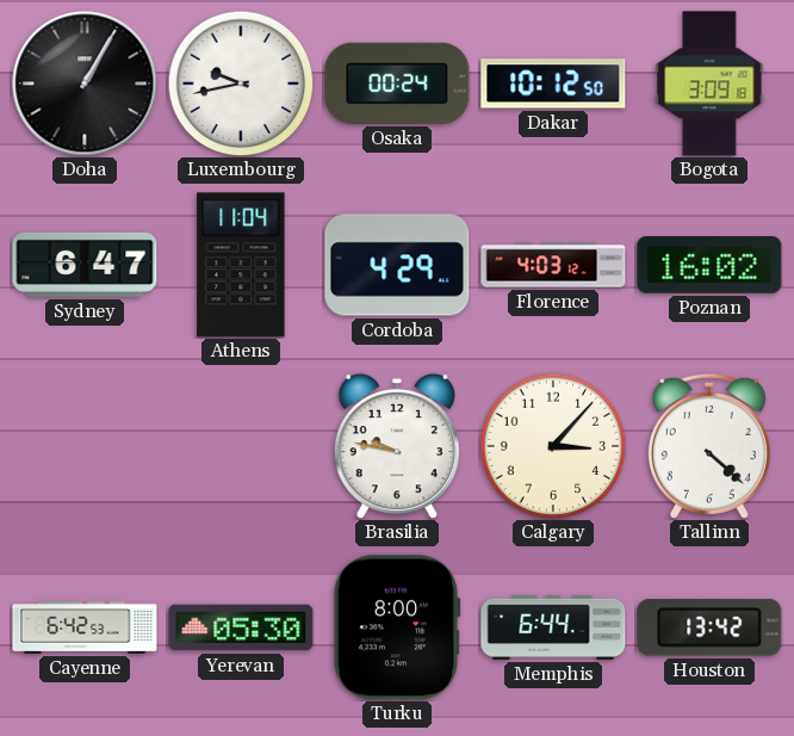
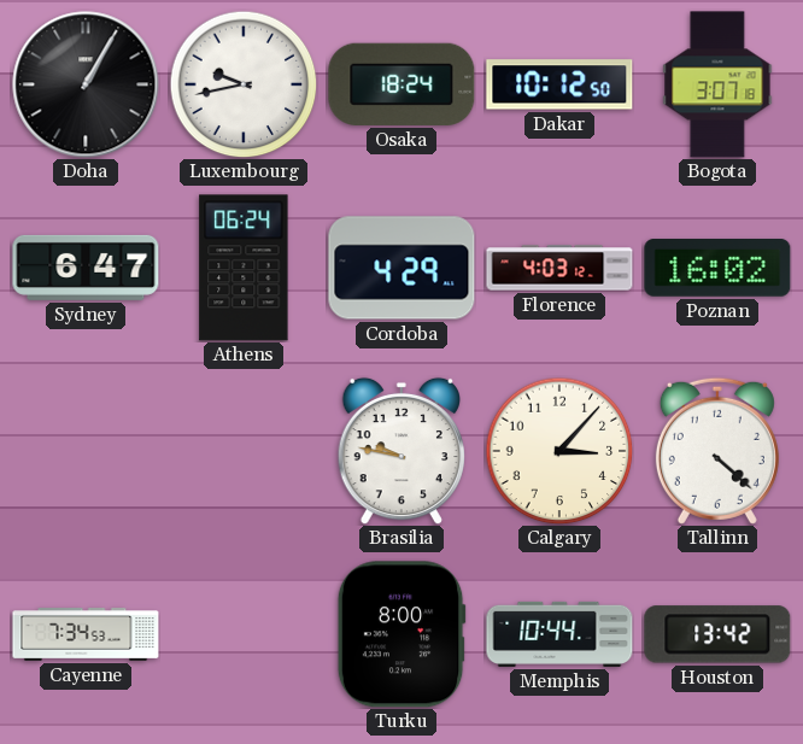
Osaka: 00:24 -> 18:24
Bogota: 3:09 -> 3:07
Athens: 11:04 -> 06:24
Cayenne: 6:42 -> 7:34
Yerevan: 05:30 -> none
Memphis: 6:44 -> 10:44
